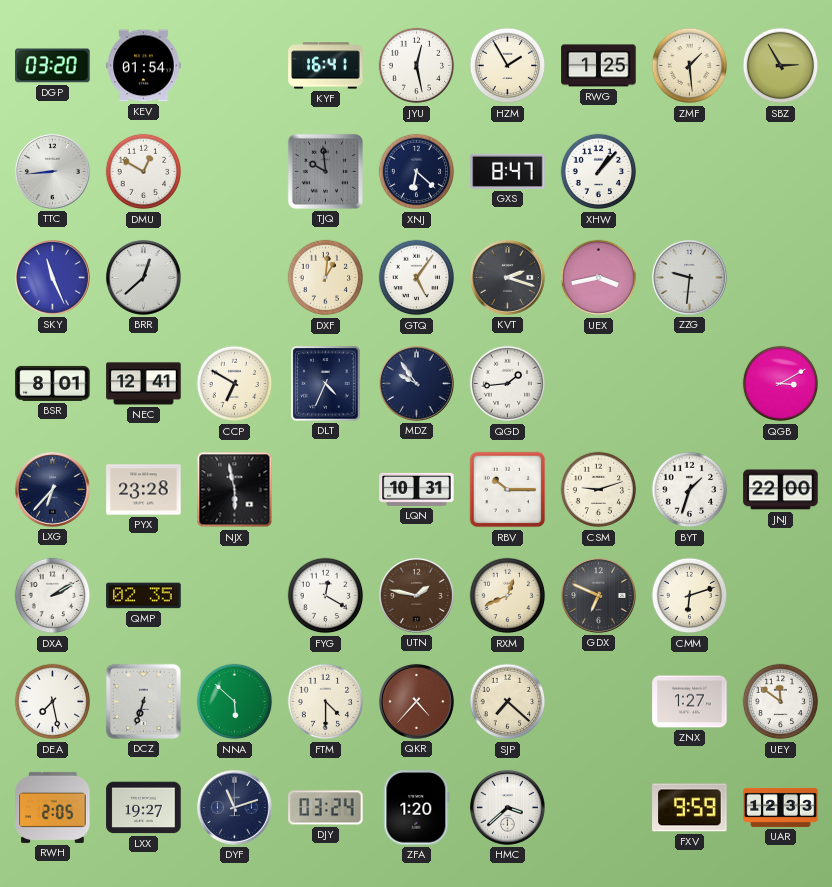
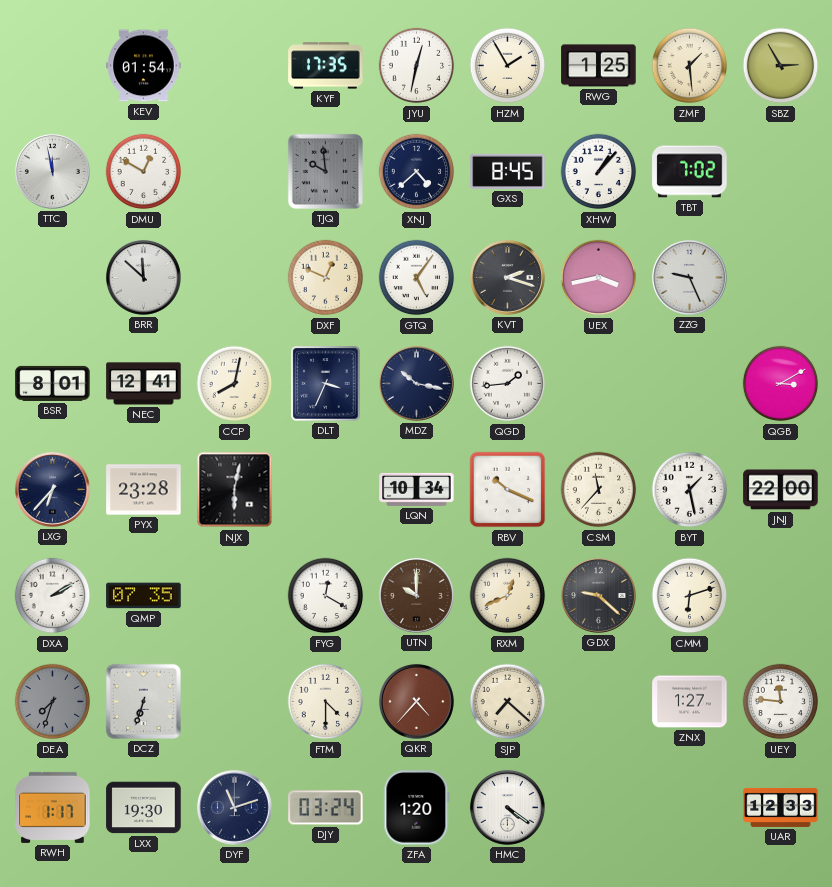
DGP: 03:20 -> none
KYF: 16:41 -> 17:35
JYU: 12:28 -> 12:32
TTC: 8:44 -> 11:58
XNJ: 6:22 -> 4:38
GXS: 8:47 -> 8:45
TBT: none -> 7:02
SKY: 11:26 -> none
BRR: 12:38 -> 11:52
DXF: 1:01 -> 12:49
ZZG: 9:31 -> 9:26
CCP: 6:50 -> 8:02
DLT: 4:34 -> 3:34
MDZ: 9:54 -> 10:17
NJX: 5:58 -> 6:02
LQN: 10:31 -> 10:34
RBV: 10:15 -> 10:19
CSM: 9:12 -> 11:37
BYT: 1:33 -> 1:28
QMP: 02:35 -> 07:35
UTN: 1:47 -> 10:00
GDX: 6:49 -> 9:22
DEA: 7:28 -> 7:33
DEA dial: white -> grey
NNA: 5:52 -> none
UEY: 11:51 -> 11:46
RWH: 2:05 -> 1:17
LXX: 19:27 -> 19:30
HMC: 3:38 -> 4:21
FXV: 9:59 -> none
